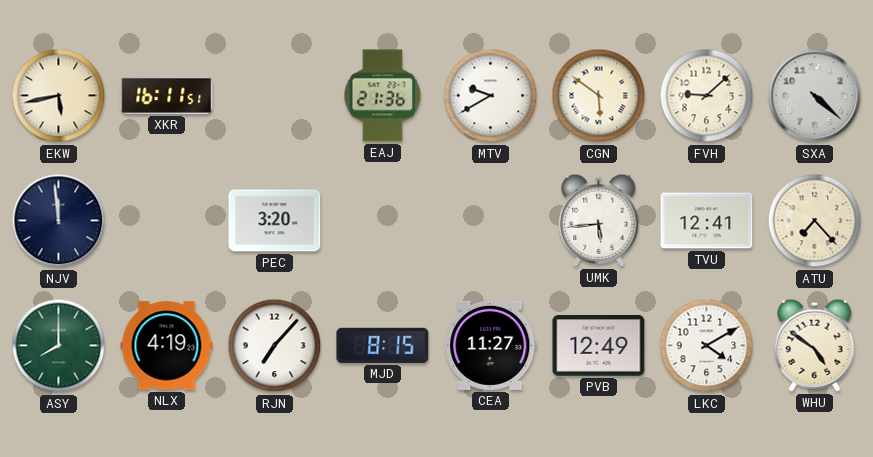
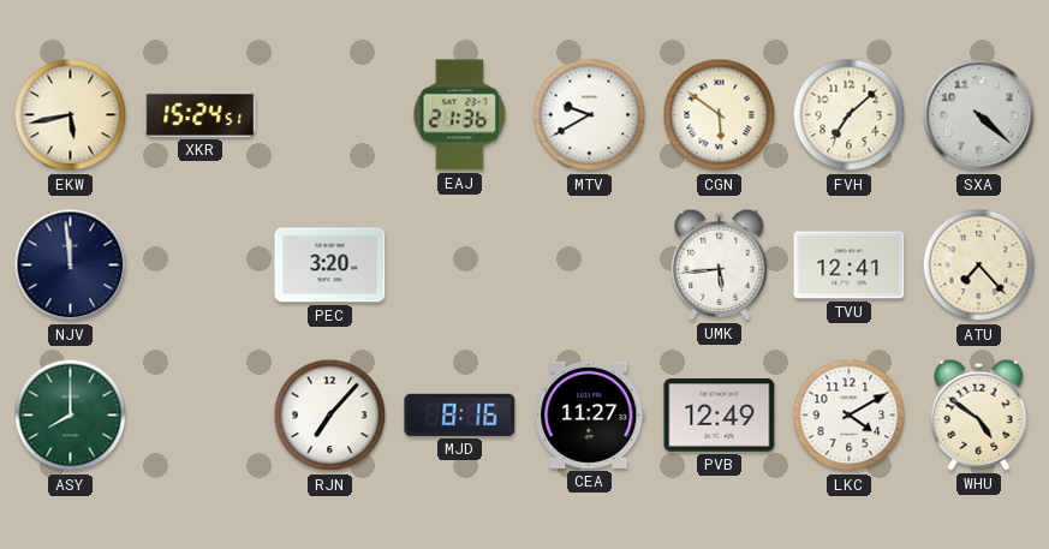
XKR: 16:11 -> 15:24
FVH: 9:08 -> 7:08
NLX: 4:19 -> none
MJD: 8:15 -> 8:16
